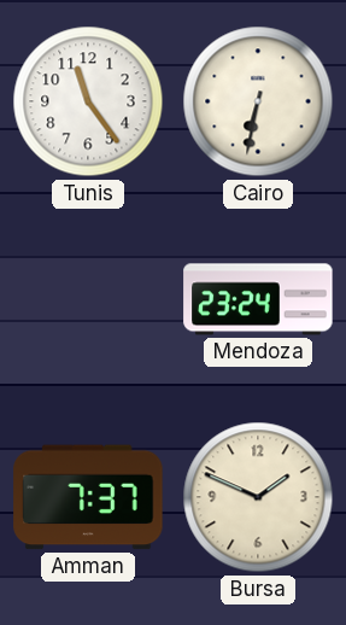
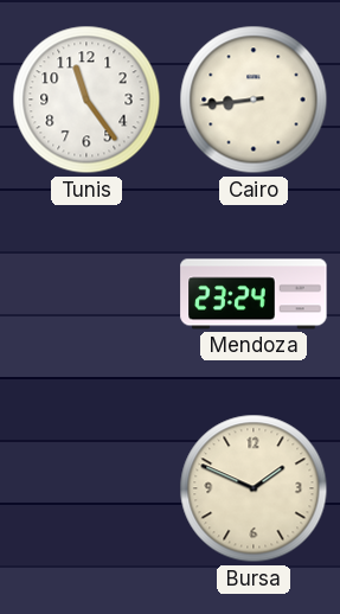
Cairo: 6:32 -> 8:44
Amman: 7:37 -> none
